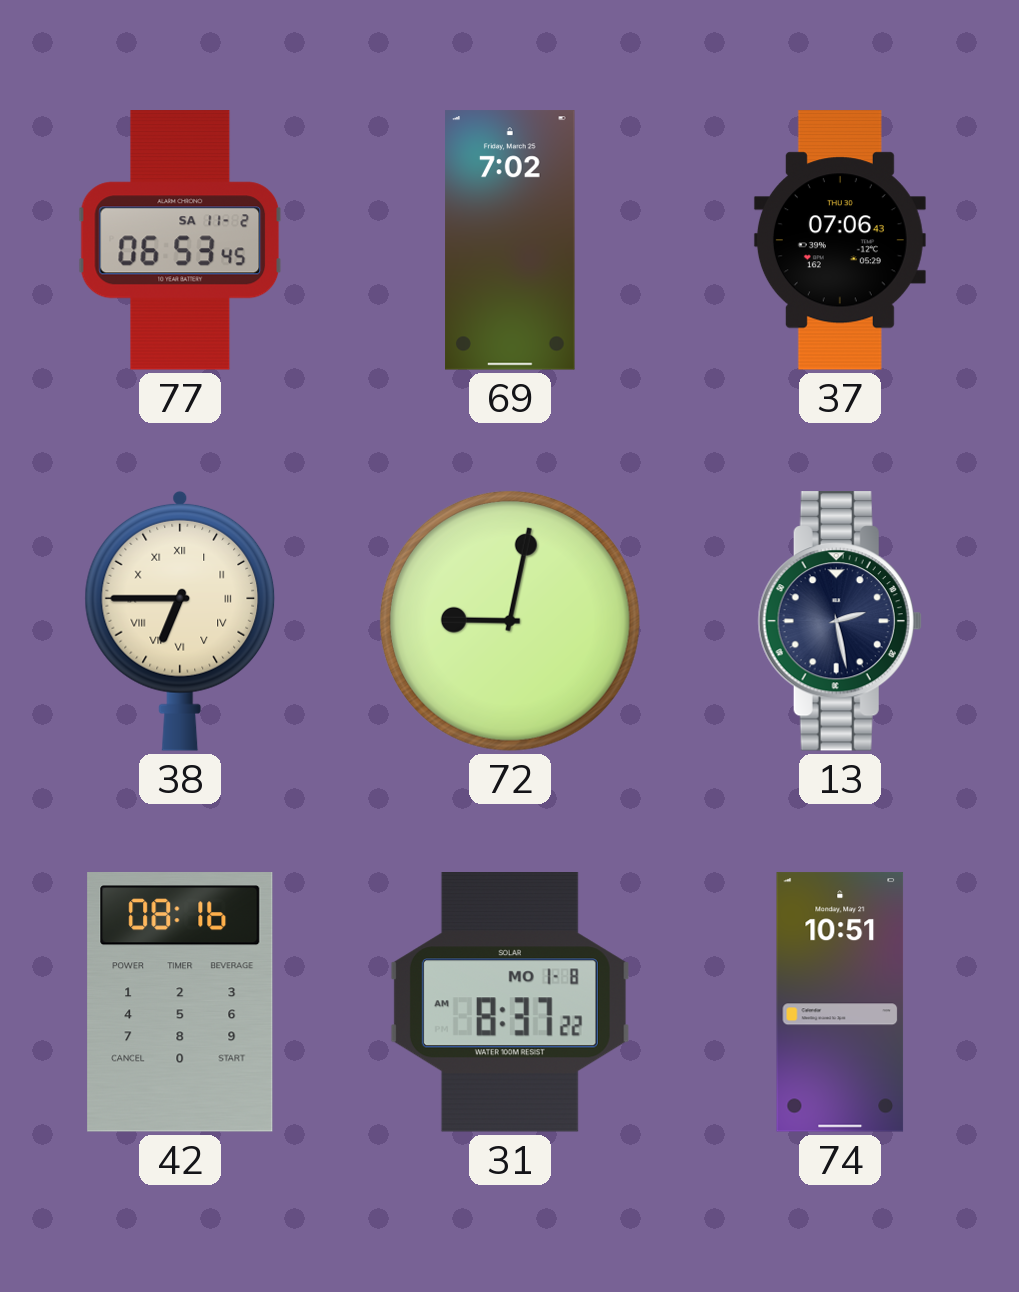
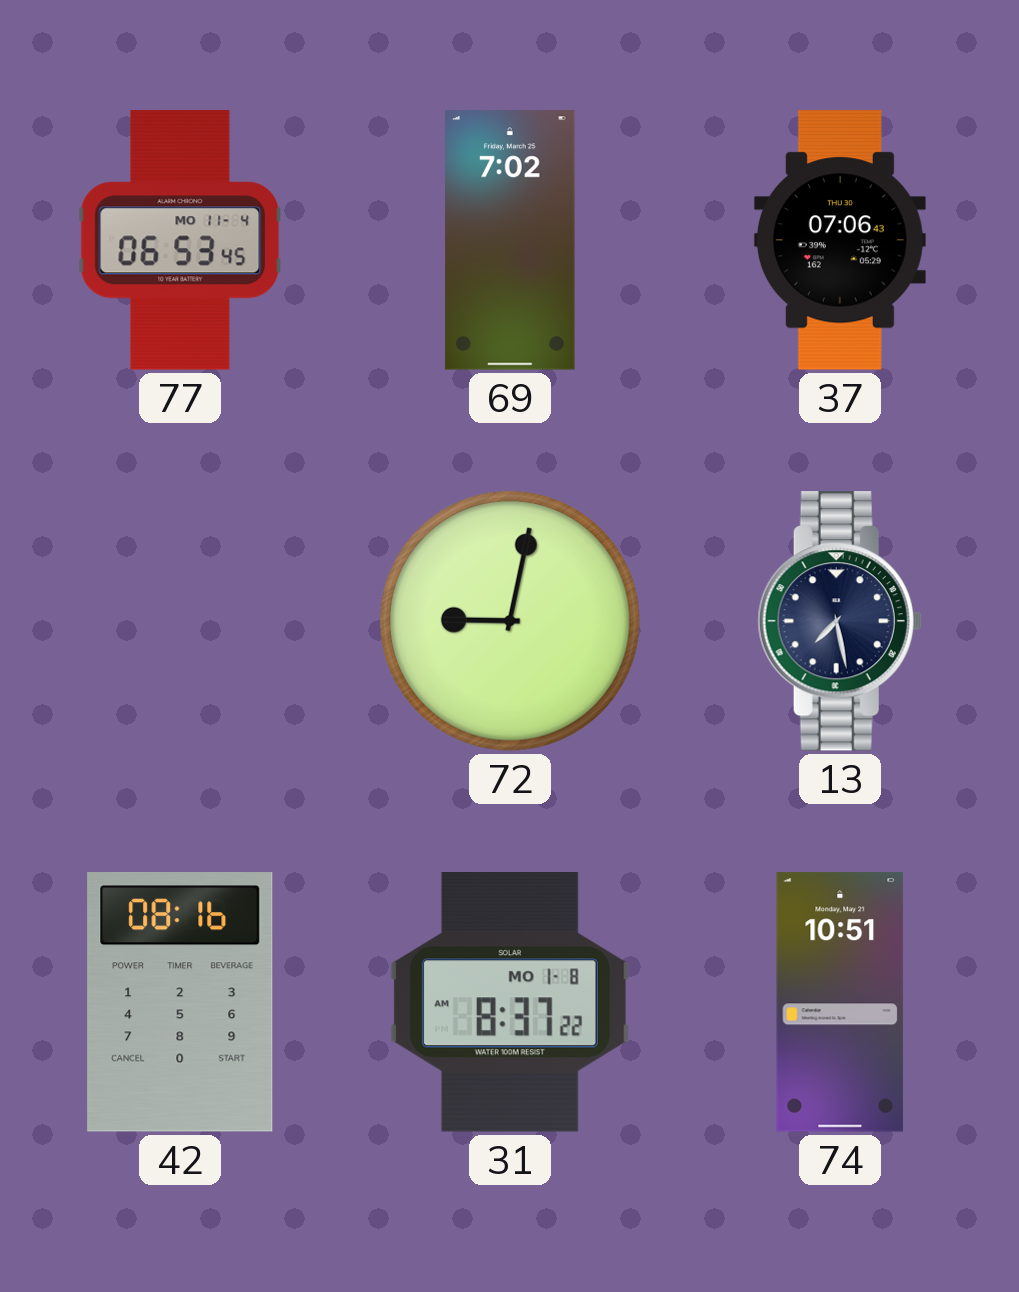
77 date: SA 11-2 -> MO 11-4
38: 6:45 -> none
13: 2:28 -> 7:28
